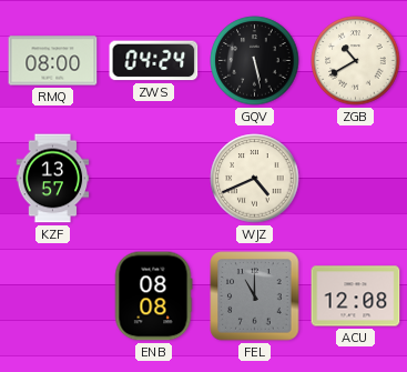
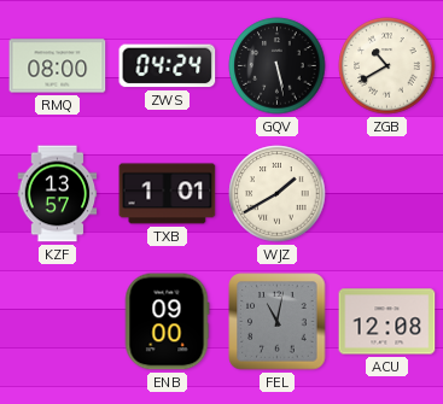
TXB: none -> 1:01
WJZ: 4:41 -> 1:40
ENB: 08:08 -> 09:00
FEL: 11:00 -> 11:02
